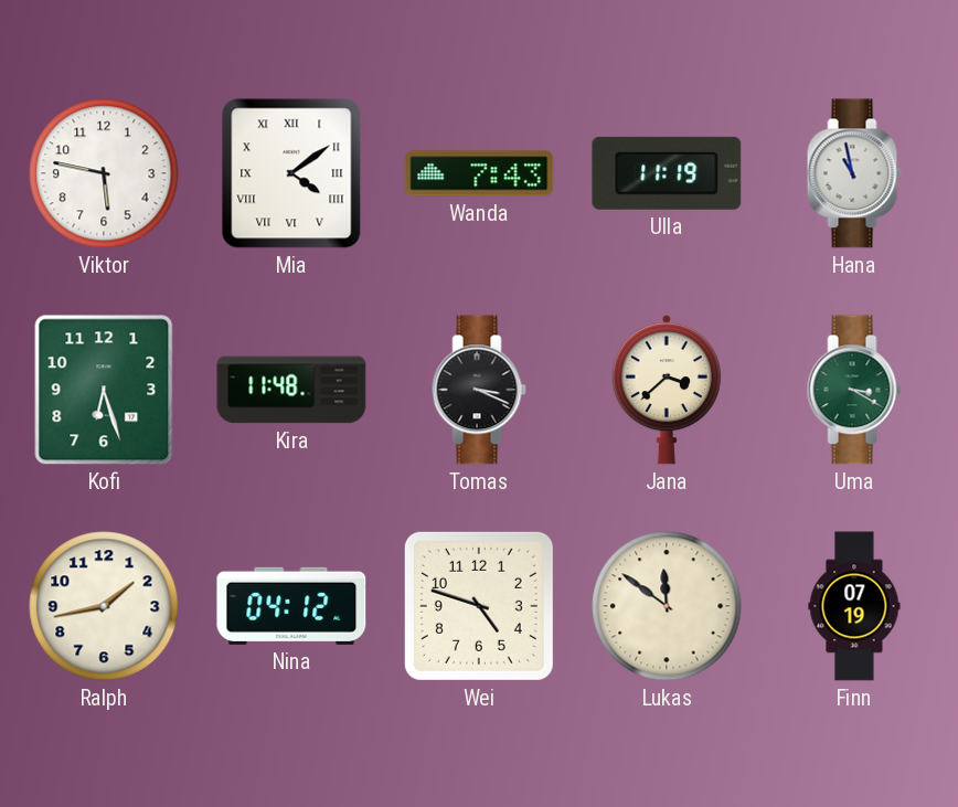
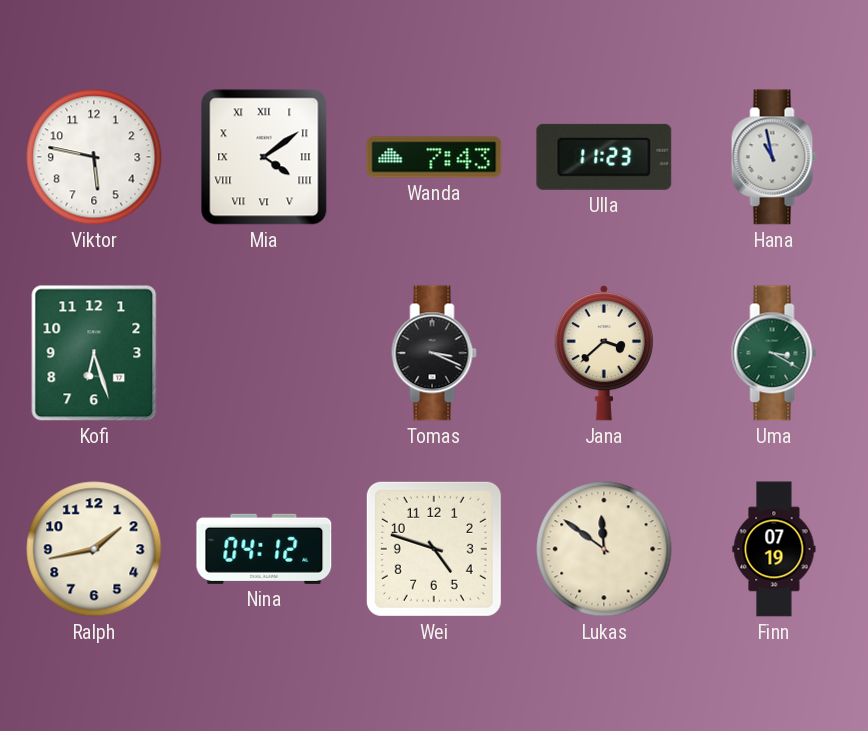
Ulla: 11:19 -> 11:23
Kira: 11:48 -> none
